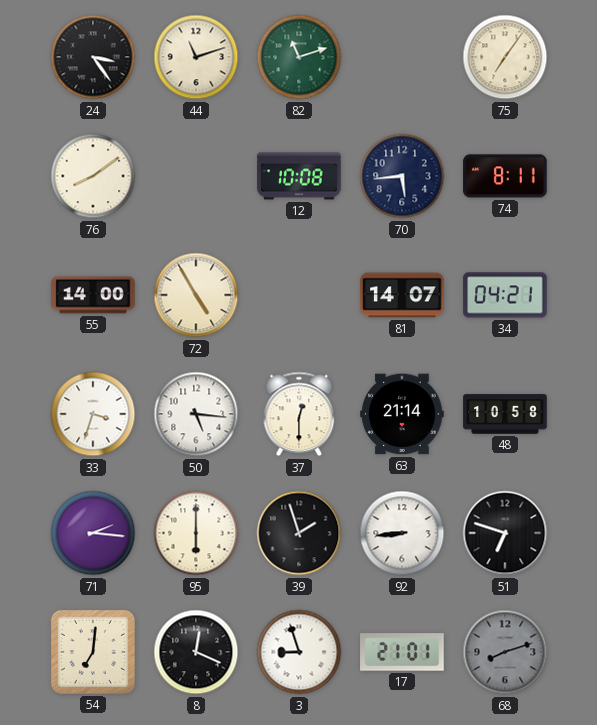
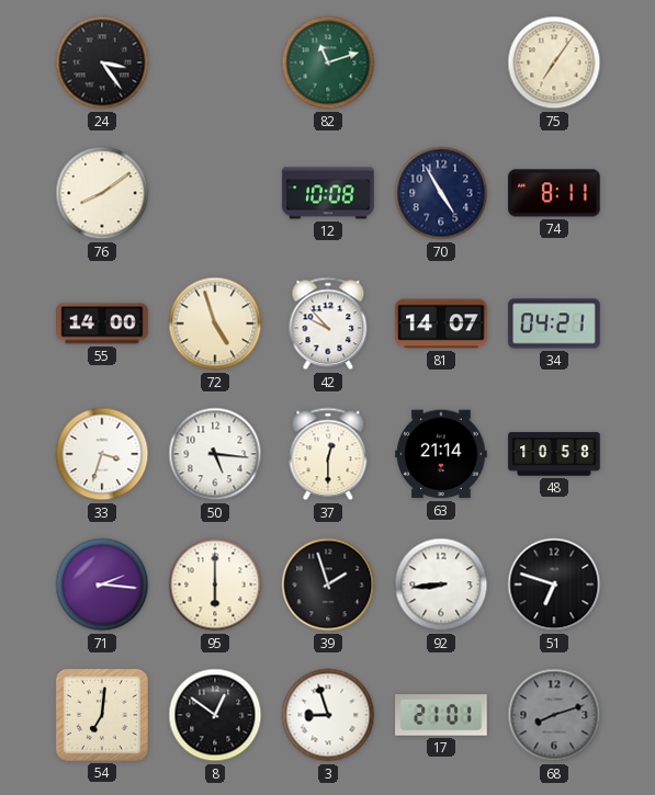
44: 11:12 -> none
70: 5:44 -> 4:55
72: 4:55 -> 4:57
42: none -> 9:53
8: 12:19 -> 12:51
